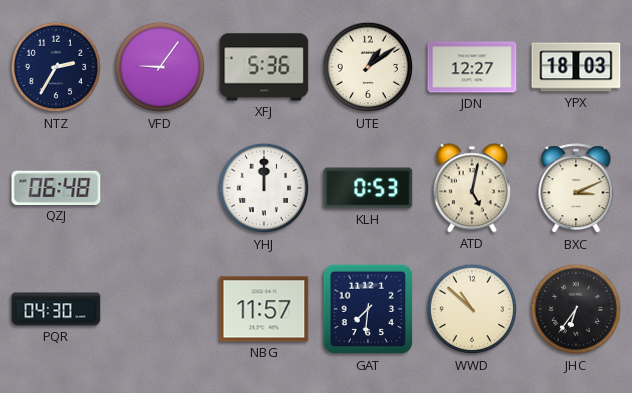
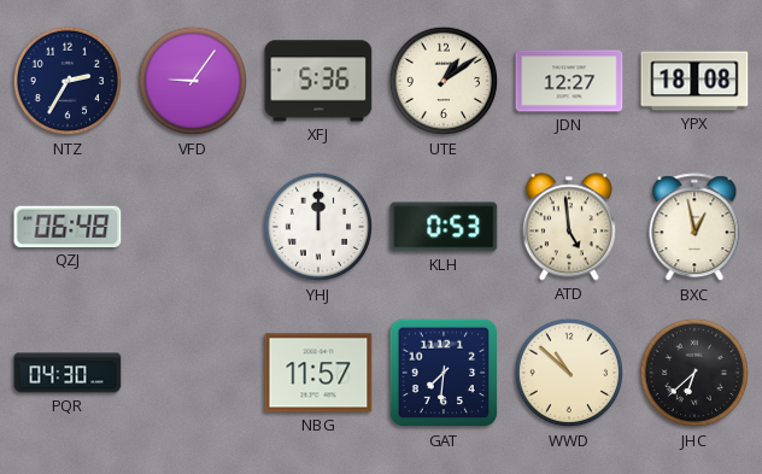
YPX: 18:03 -> 18:08
ATD: 5:02 -> 4:59
BXC: 3:11 -> 12:58
JHC: 6:36 -> 6:38
